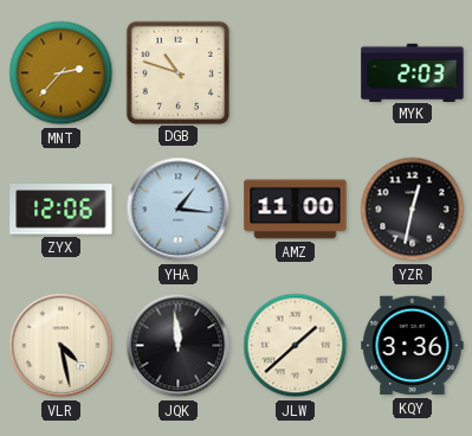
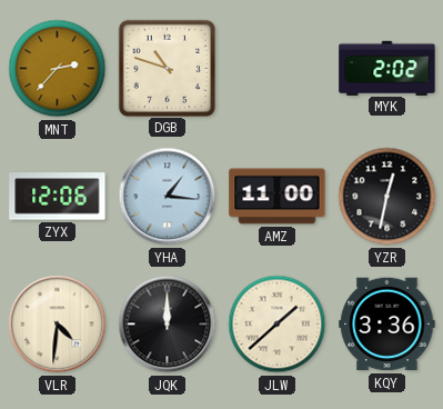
MYK: 2:03 -> 2:02
VLR: 4:28 -> 4:31
JQK: 11:59 -> 12:00
